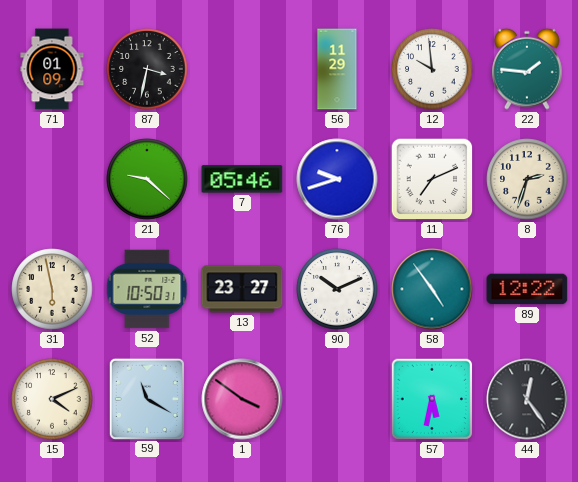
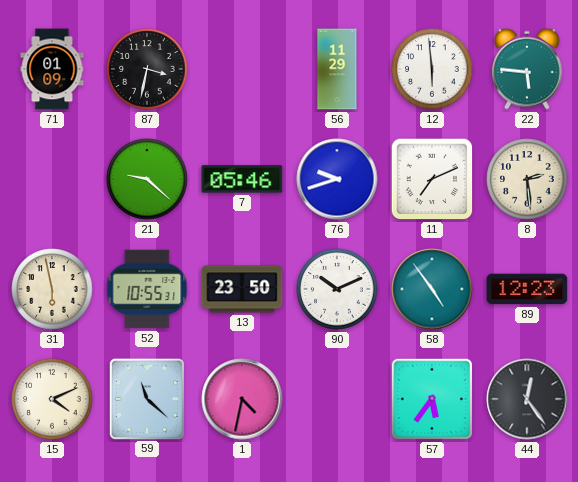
12: 9:59 -> 5:59
22: 1:46 -> 5:46
8: 2:33 -> 2:29
52: 10:50 -> 10:55
13: 23:27 -> 23:50
89: 12:22 -> 12:23
59: 11:20 -> 11:22
1: 3:51 -> 4:32
57: 5:32 -> 5:36
